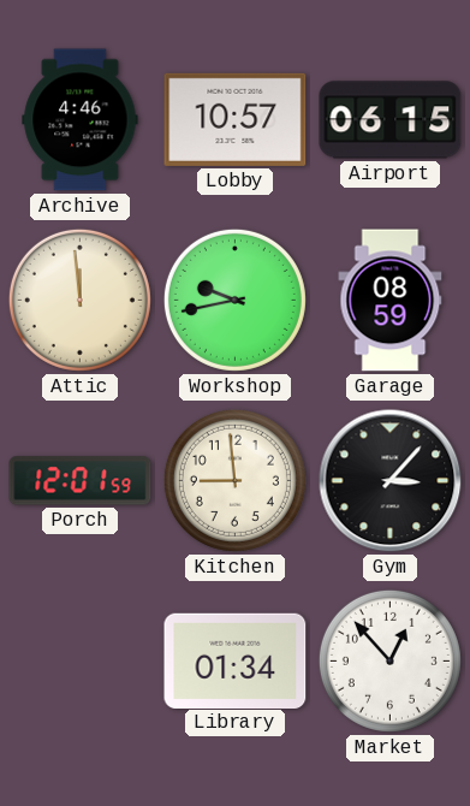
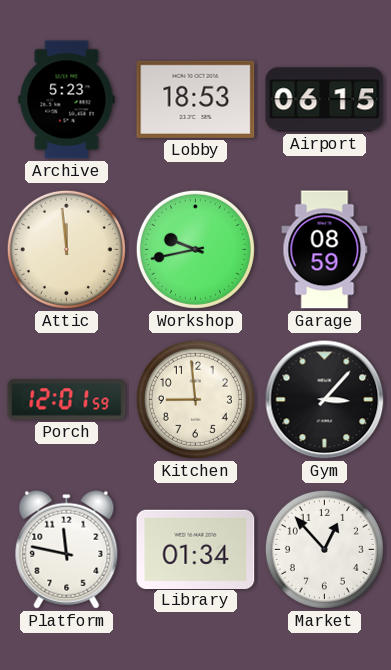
Archive: 4:46 -> 5:23
Lobby: 10:57 -> 18:53
Platform: none -> 11:47
